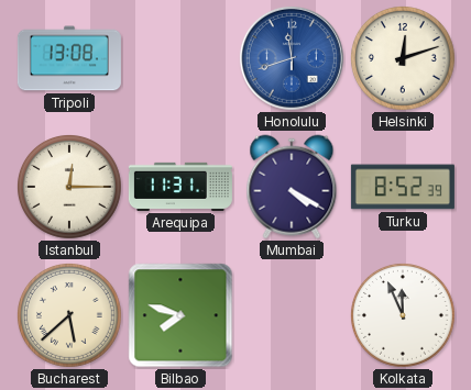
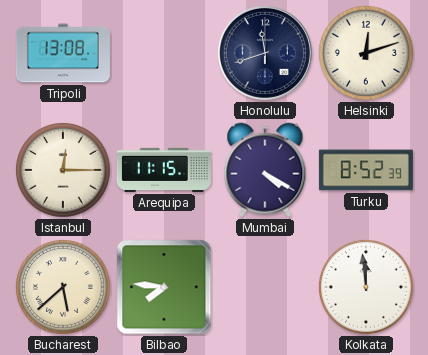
Honolulu dial: blue -> navy
Arequipa: 11:31 -> 11:15
Bilbao: 7:48 -> 7:46
Kolkata: 11:56 -> 11:59
